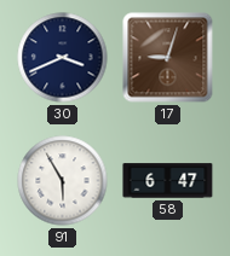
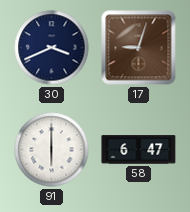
91: 5:55 -> 6:00
